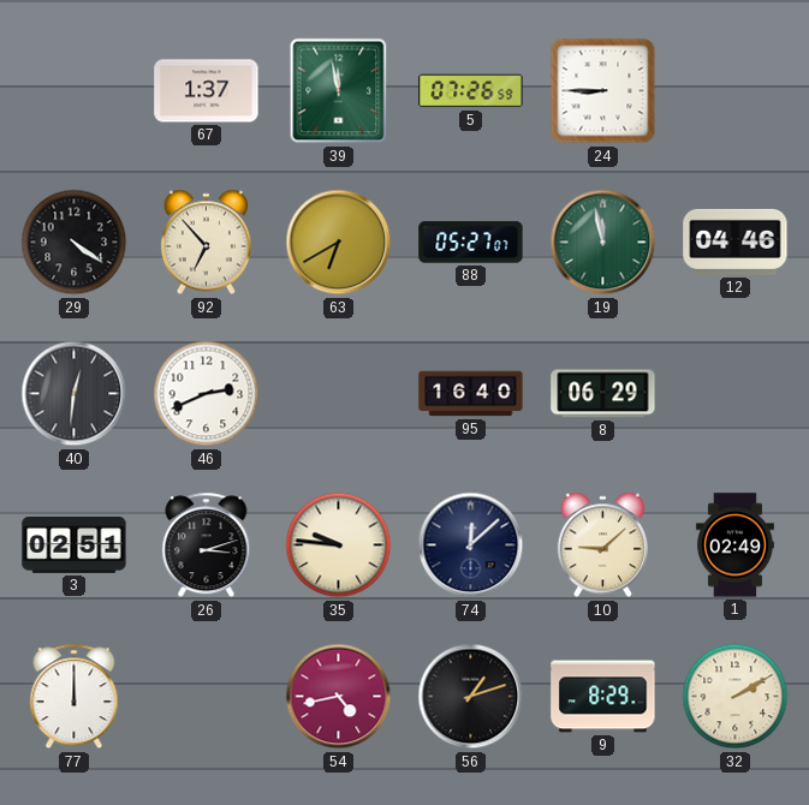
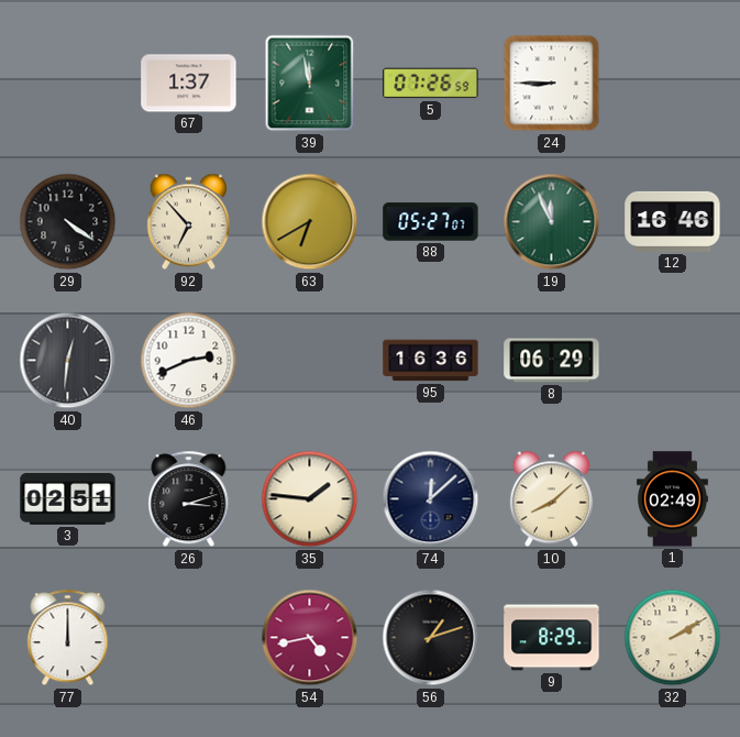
19: 11:58 -> 11:56
12: 04:46 -> 16:46
95: 16:40 -> 16:36
35: 9:46 -> 1:46
10: 9:08 -> 8:08
